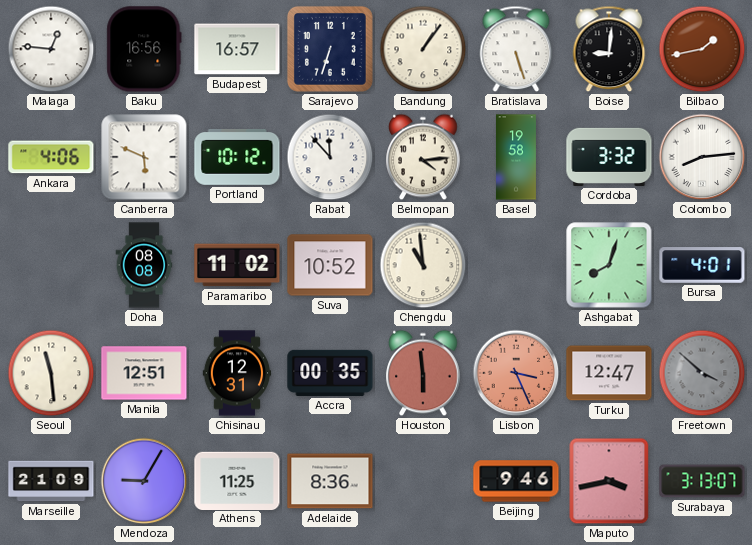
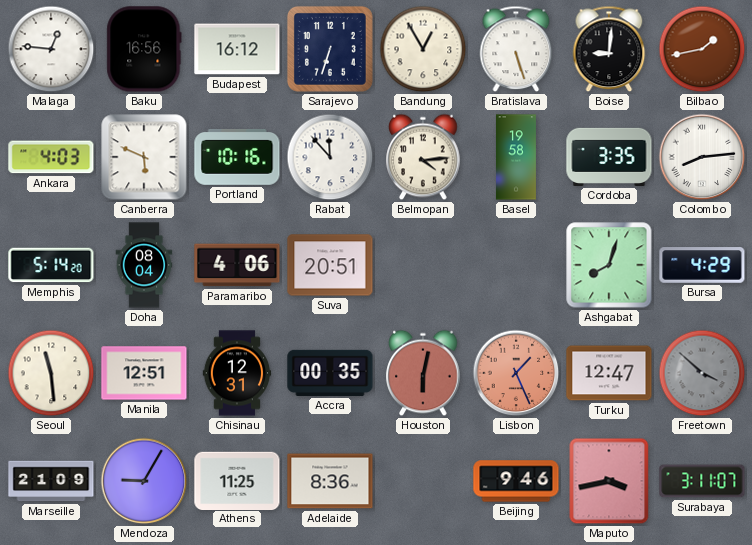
Budapest: 16:57 -> 16:12
Bandung: 1:06 -> 12:55
Ankara: 4:06 -> 4:03
Portland: 10:12 -> 10:16
Cordoba: 3:32 -> 3:35
Memphis: none -> 5:14
Doha: 08:08 -> 08:04
Paramaribo: 11:02 -> 4:06
Suva: 10:52 -> 20:51
Chengdu: 10:59 -> none
Bursa: 4:01 -> 4:29
Houston: 5:59 -> 6:02
Lisbon: 3:26 -> 1:26
Surabaya: 3:13 -> 3:11
